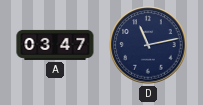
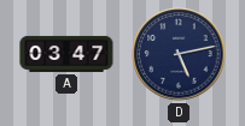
D: 11:13 -> 5:13
